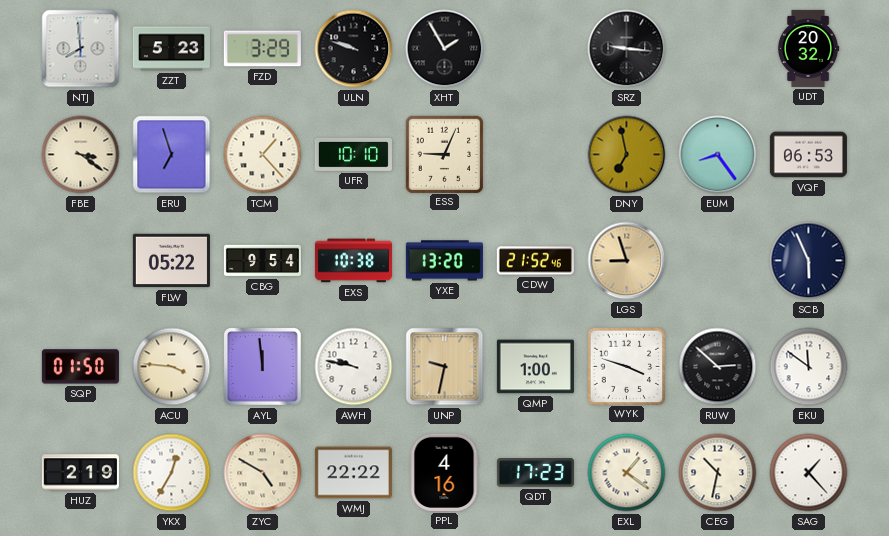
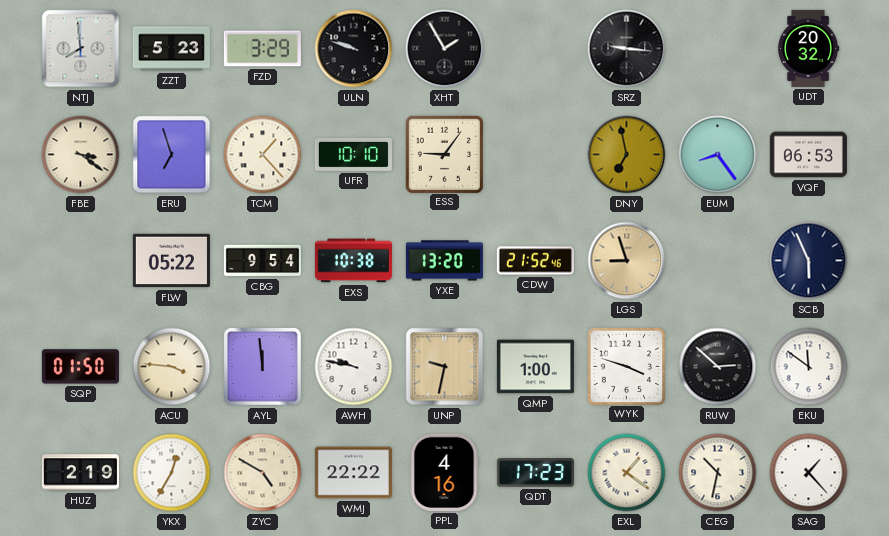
ESS: 9:04 -> 9:06
